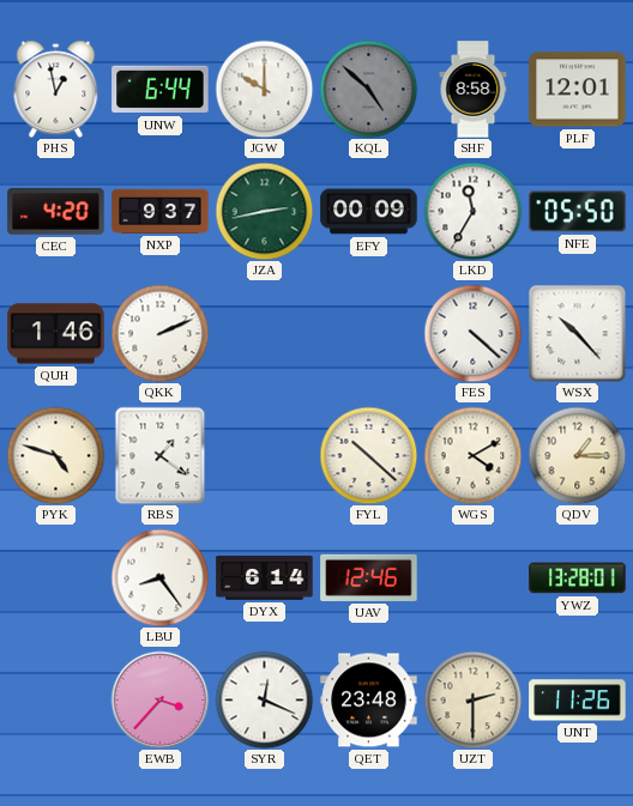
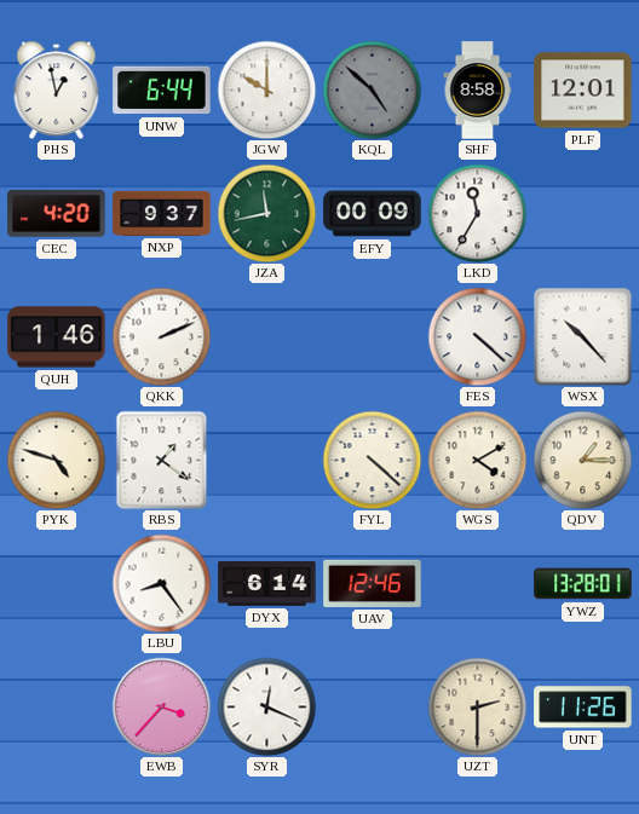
JZA: 2:43 -> 11:43
NFE: 05:50 -> none
FYL: 10:22 -> 4:22
QET: 23:48 -> none
